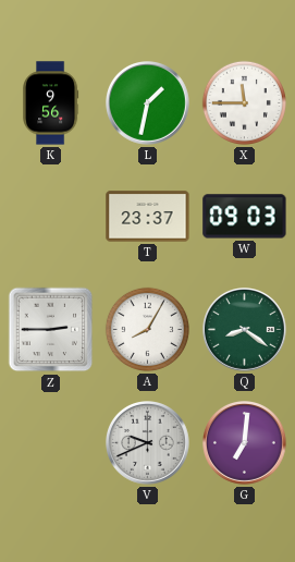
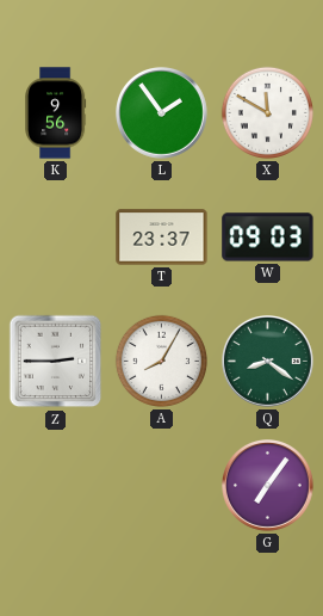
L: 1:32 -> 1:54
X: 11:45 -> 11:50
V: 9:41 -> none
G: 7:01 -> 7:06
